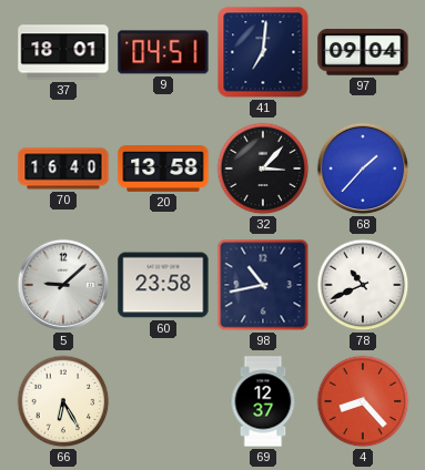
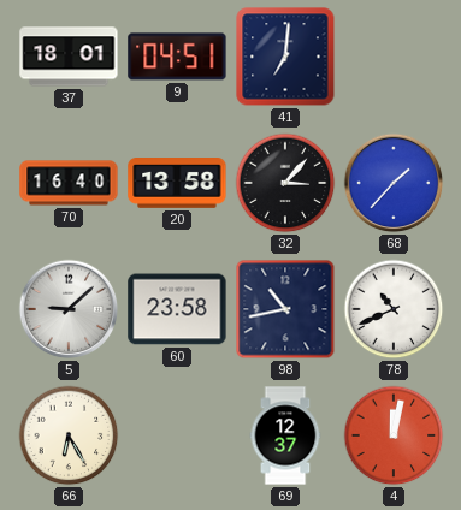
97: 09:04 -> none
4: 8:23 -> 12:02
